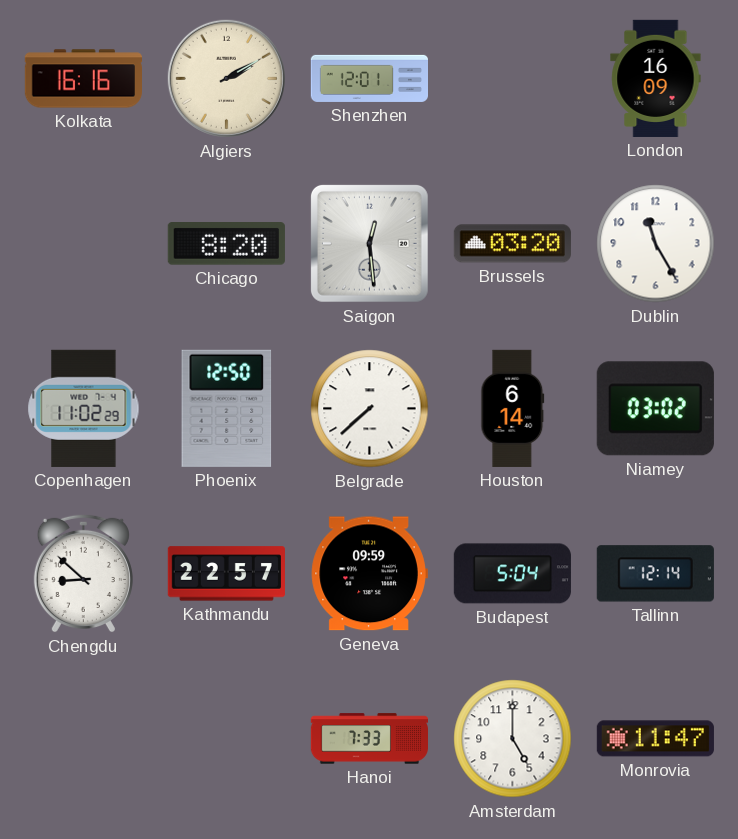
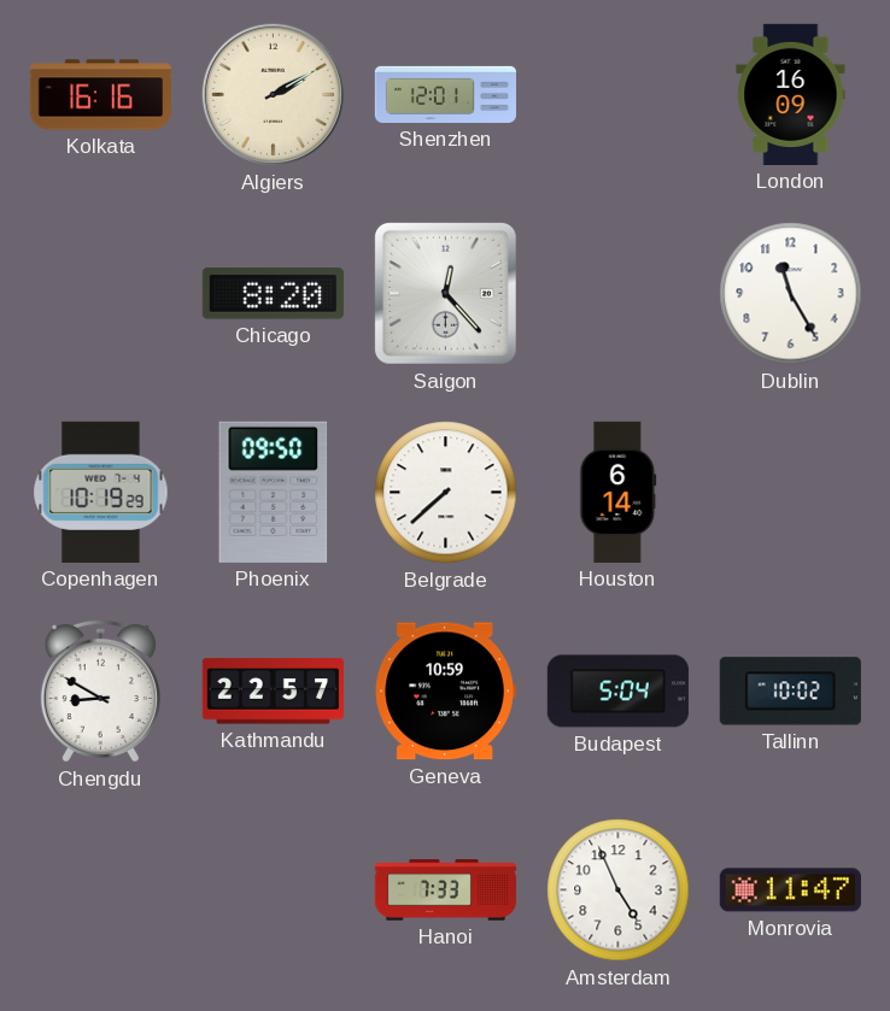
Saigon: 12:29 -> 12:23
Brussels: 03:20 -> none
Copenhagen: 11:02 -> 10:19
Phoenix: 12:50 -> 09:50
Niamey: 03:02 -> none
Chengdu: 8:52 -> 8:50
Geneva: 09:59 -> 10:59
Tallinn: 12:14 -> 10:02
Amsterdam: 5:00 -> 4:56
